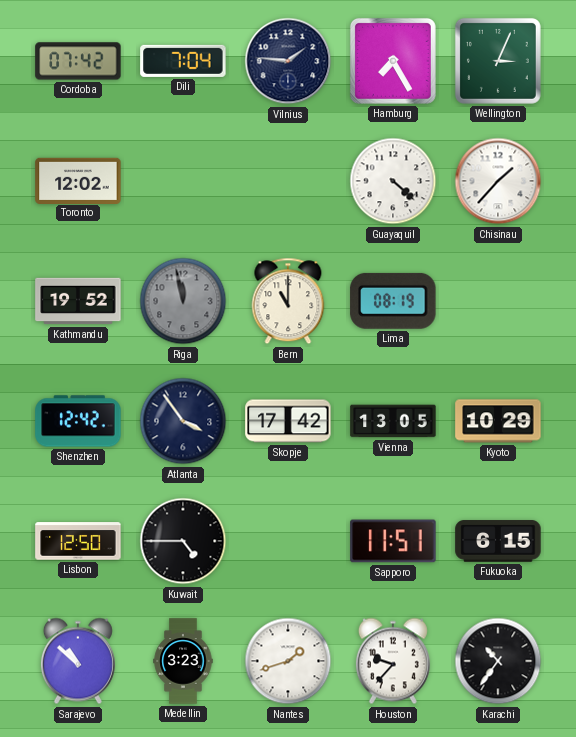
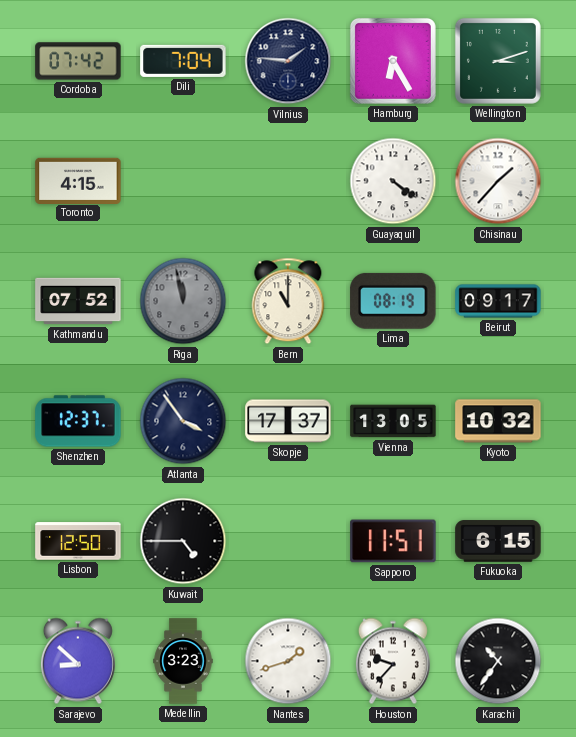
Hamburg: 7:25 -> 6:25
Wellington: 3:04 -> 3:12
Toronto: 12:02 -> 4:15
Guayaquil: 4:22 -> 4:21
Kathmandu: 19:52 -> 07:52
Beirut: none -> 09:17
Shenzhen: 12:42 -> 12:37
Skopje: 17:42 -> 17:37
Kyoto: 10:29 -> 10:32
Sarajevo: 10:52 -> 8:52
